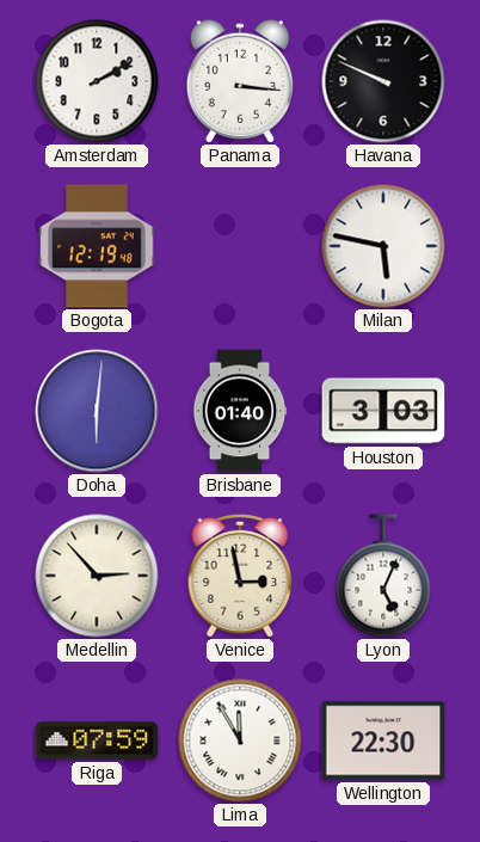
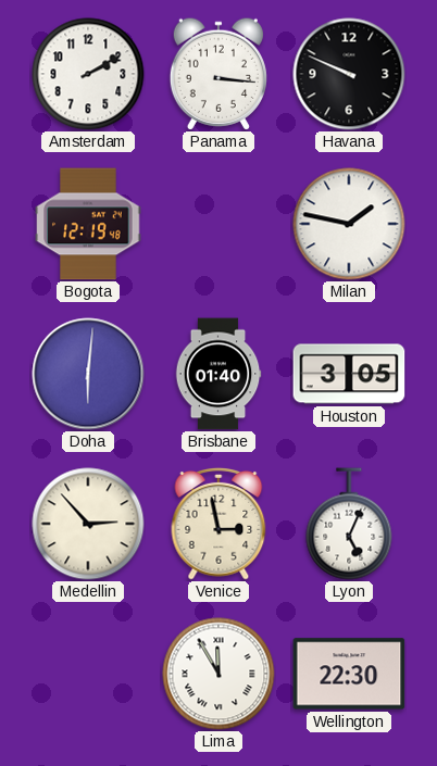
Milan: 5:47 -> 1:47
Houston: 3:03 -> 3:05
Riga: 07:59 -> none
